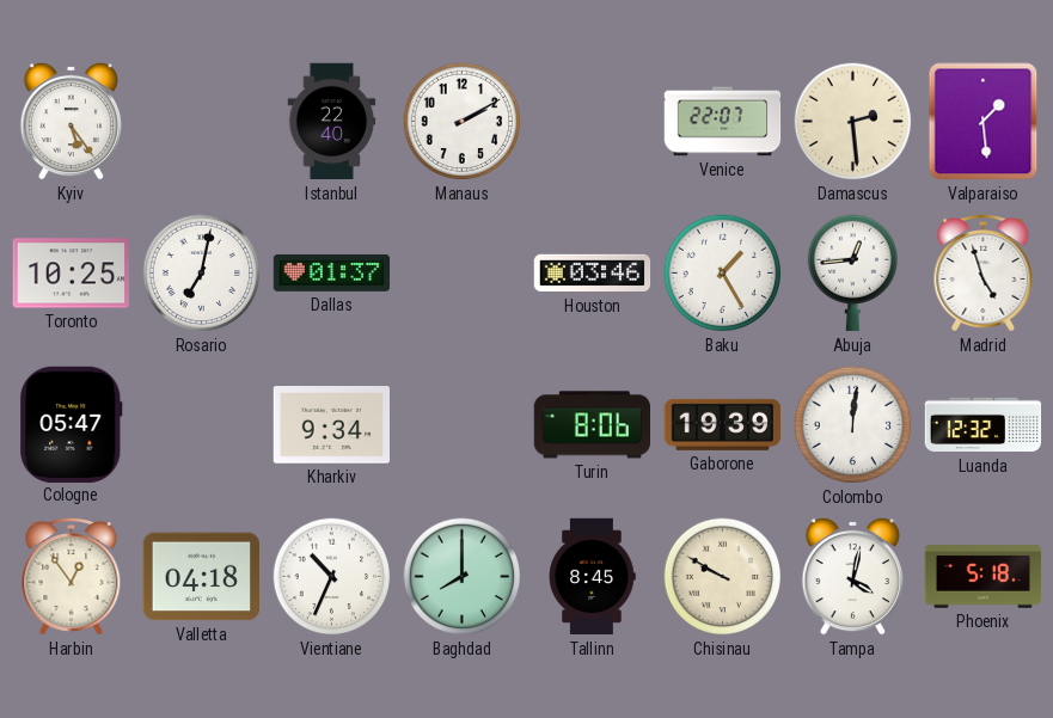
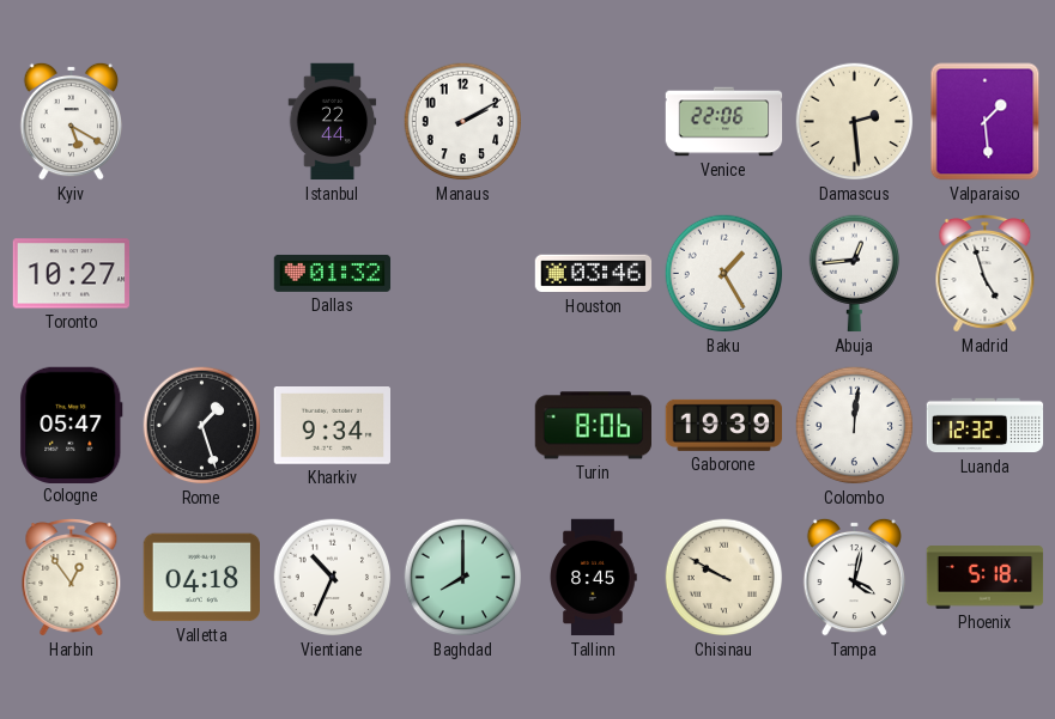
Kyiv: 5:24 -> 5:20
Istanbul: 22:40 -> 22:44
Venice: 22:07 -> 22:06
Toronto: 10:25 -> 10:27
Rosario: 7:02 -> none
Dallas: 01:37 -> 01:32
Rome: none -> 1:27
